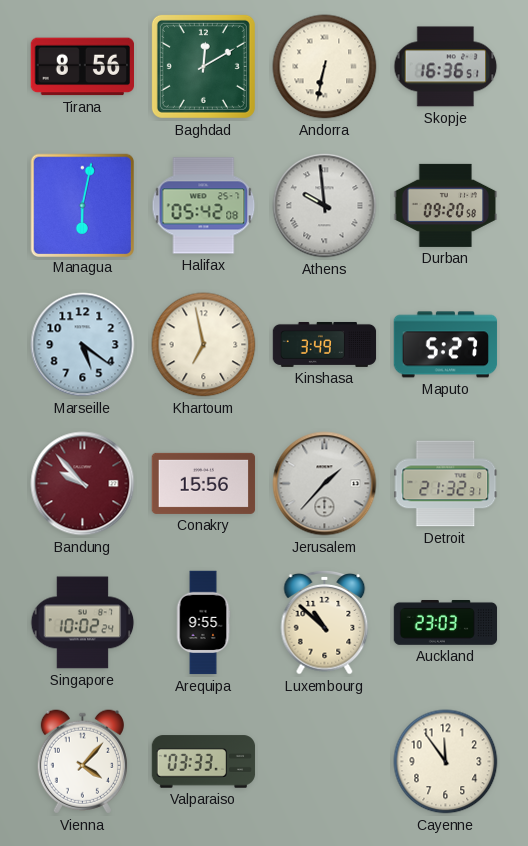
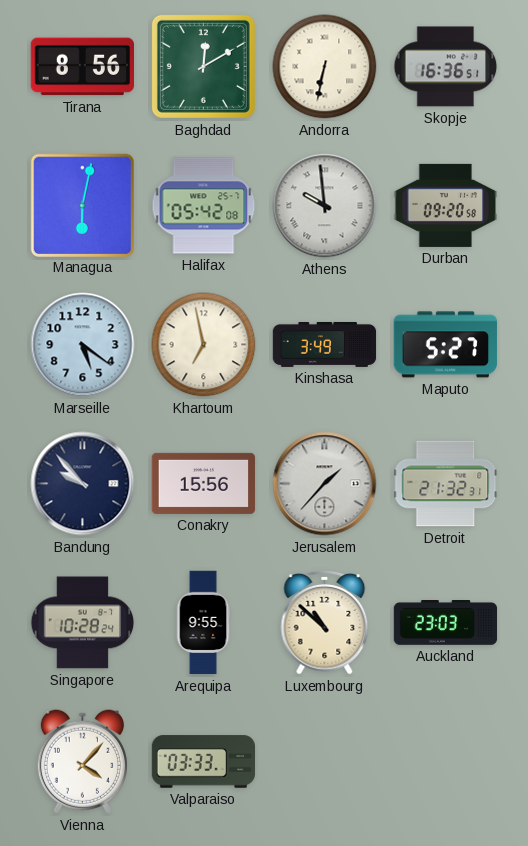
Bandung dial: burgundy -> navy
Singapore: 10:02 -> 10:28
Cayenne: 11:54 -> none
